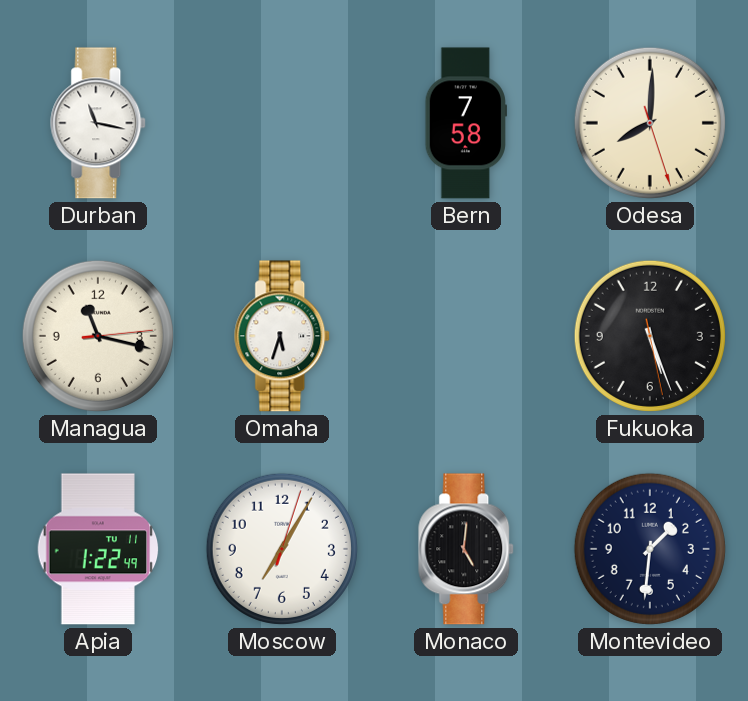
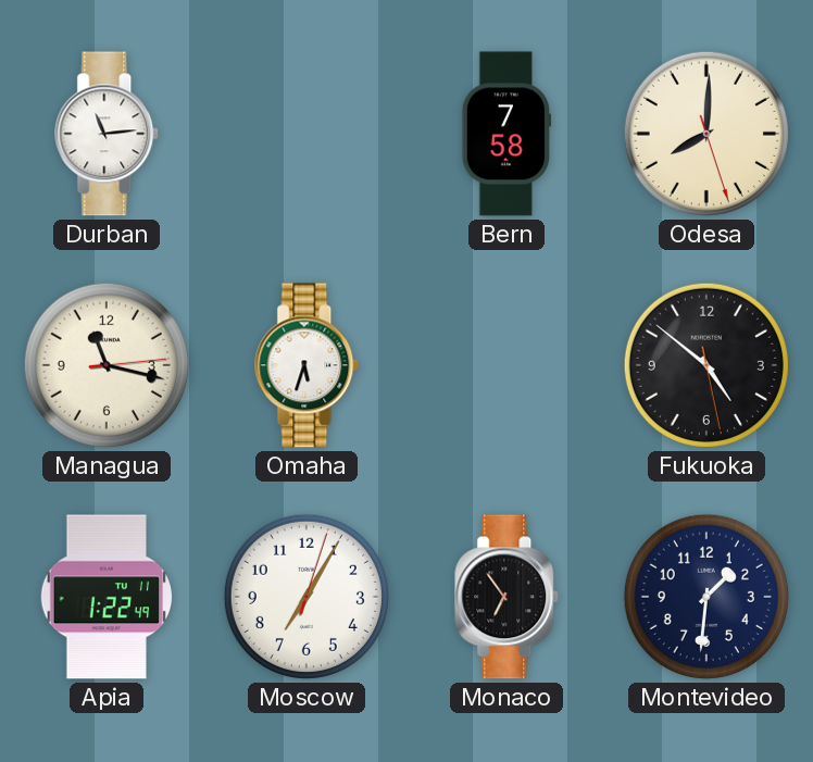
Durban: 11:17 -> 11:14
Fukuoka: 5:26 -> 4:51
Monaco: 5:01 -> 6:54
